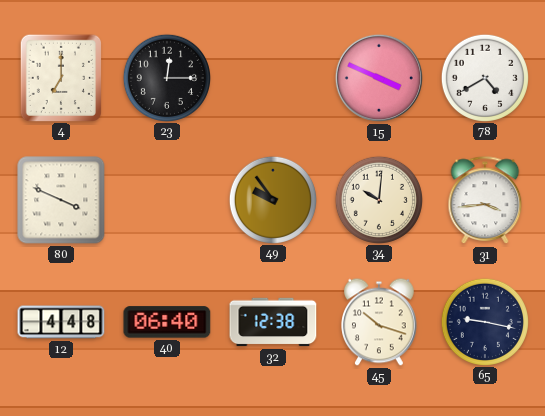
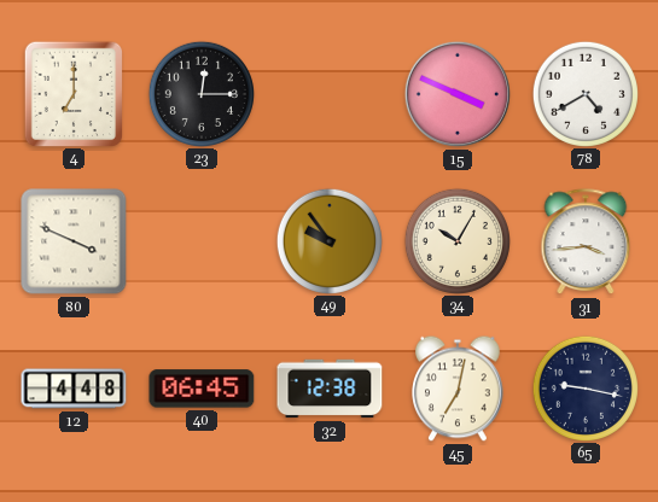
34: 10:01 -> 10:05
40: 06:40 -> 06:45
45: 10:18 -> 7:02
